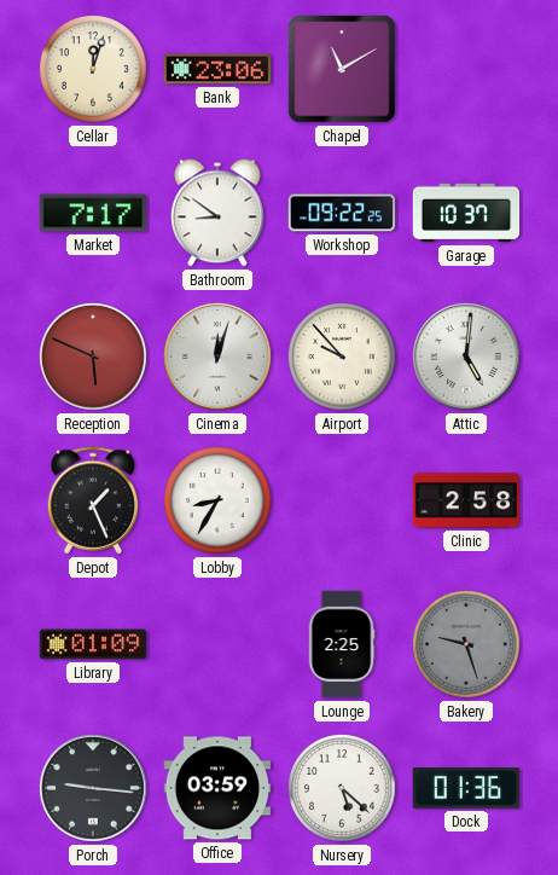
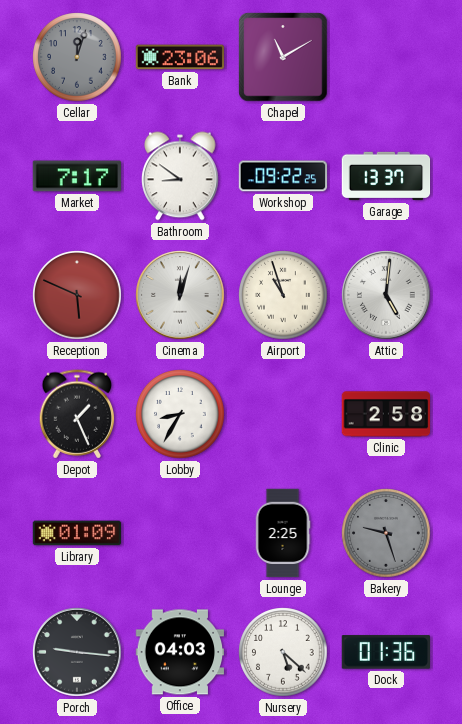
Cellar dial: cream -> grey
Garage: 10:37 -> 13:37
Airport: 9:53 -> 10:57
Office: 03:59 -> 04:03
